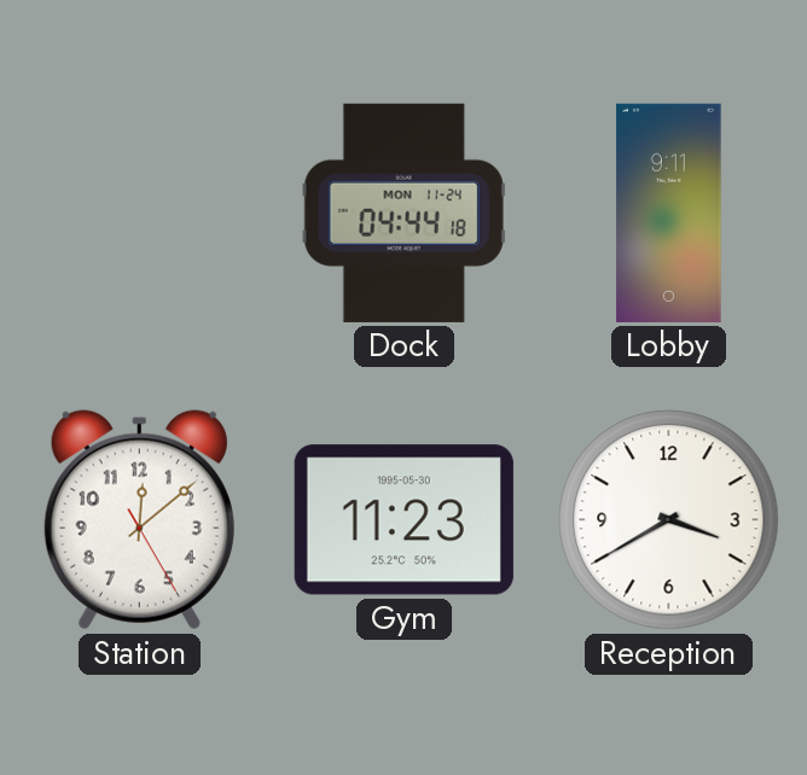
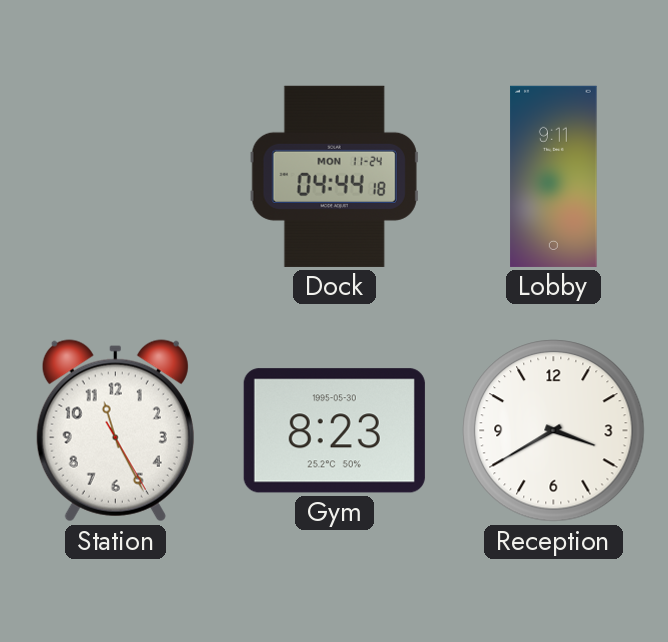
Station: 12:08 -> 11:25
Gym: 11:23 -> 8:23
